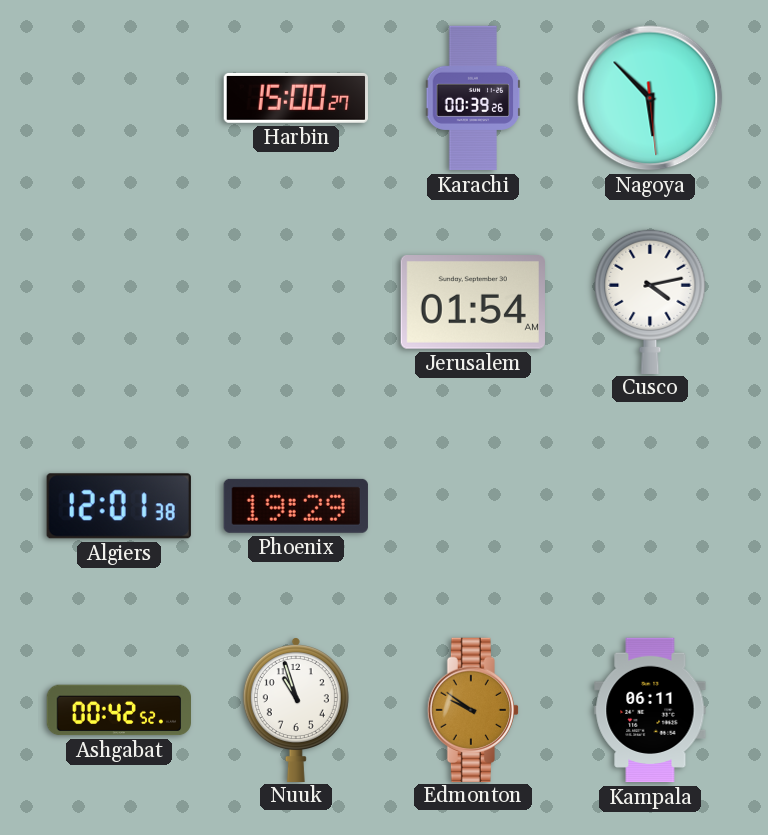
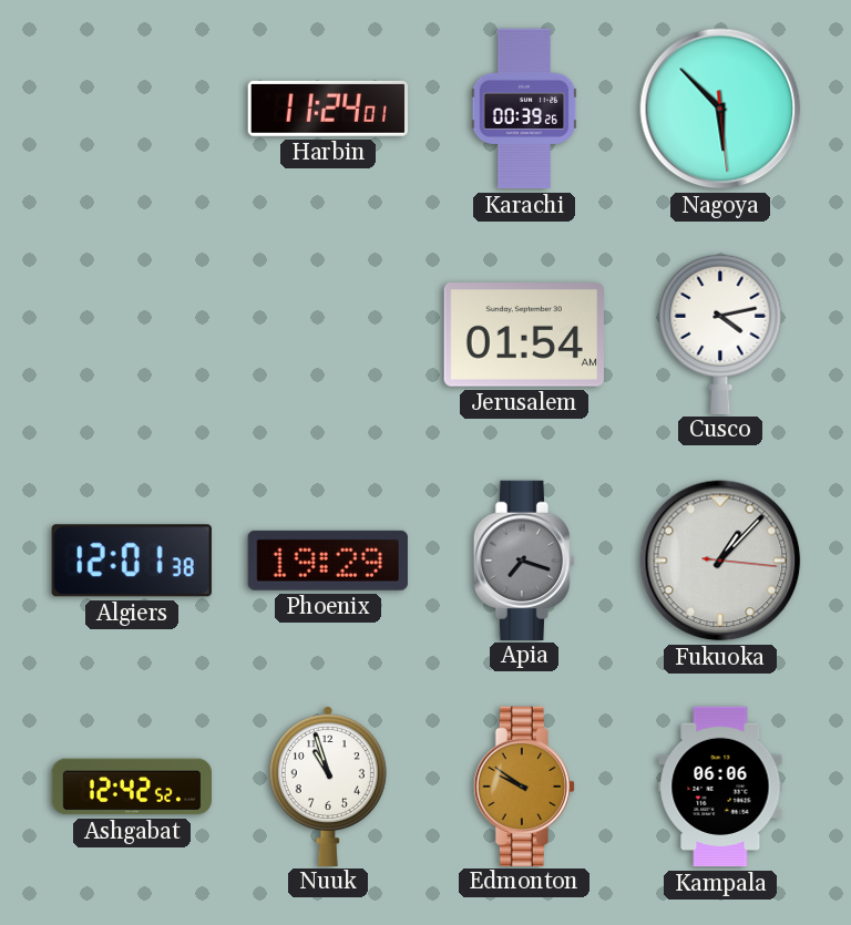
Harbin: 15:00 -> 11:24
Apia: none -> 7:18
Fukuoka: none -> 1:07
Ashgabat: 00:42 -> 12:42
Kampala: 06:11 -> 06:06
